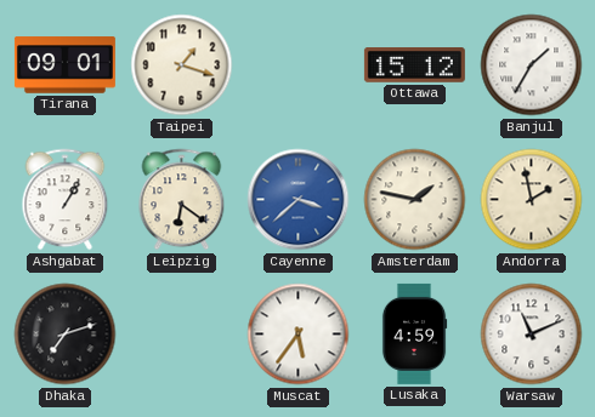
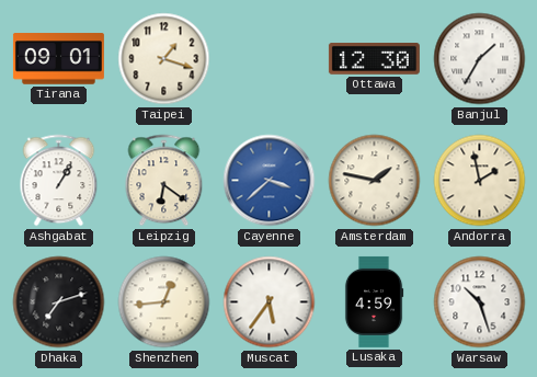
Ottawa: 15:12 -> 12:30
Shenzhen: none -> 12:44
Warsaw: 11:11 -> 10:27
